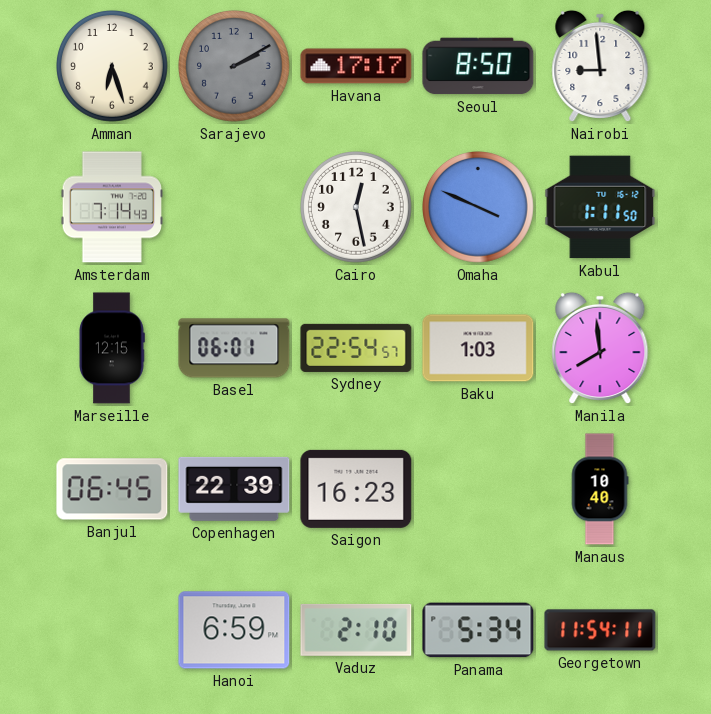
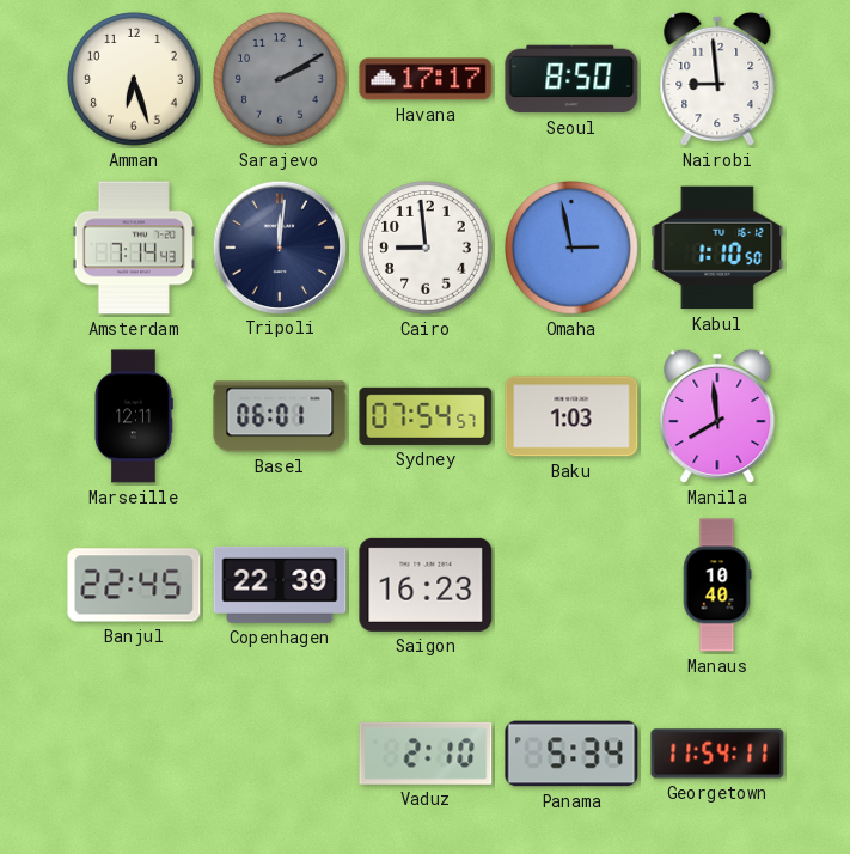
Tripoli: none -> 12:01
Cairo: 12:28 -> 8:59
Omaha: 3:49 -> 2:58
Kabul: 1:11 -> 1:10
Marseille: 12:15 -> 12:11
Sydney: 22:54 -> 07:54
Banjul: 06:45 -> 22:45
Hanoi: 6:59 -> none
